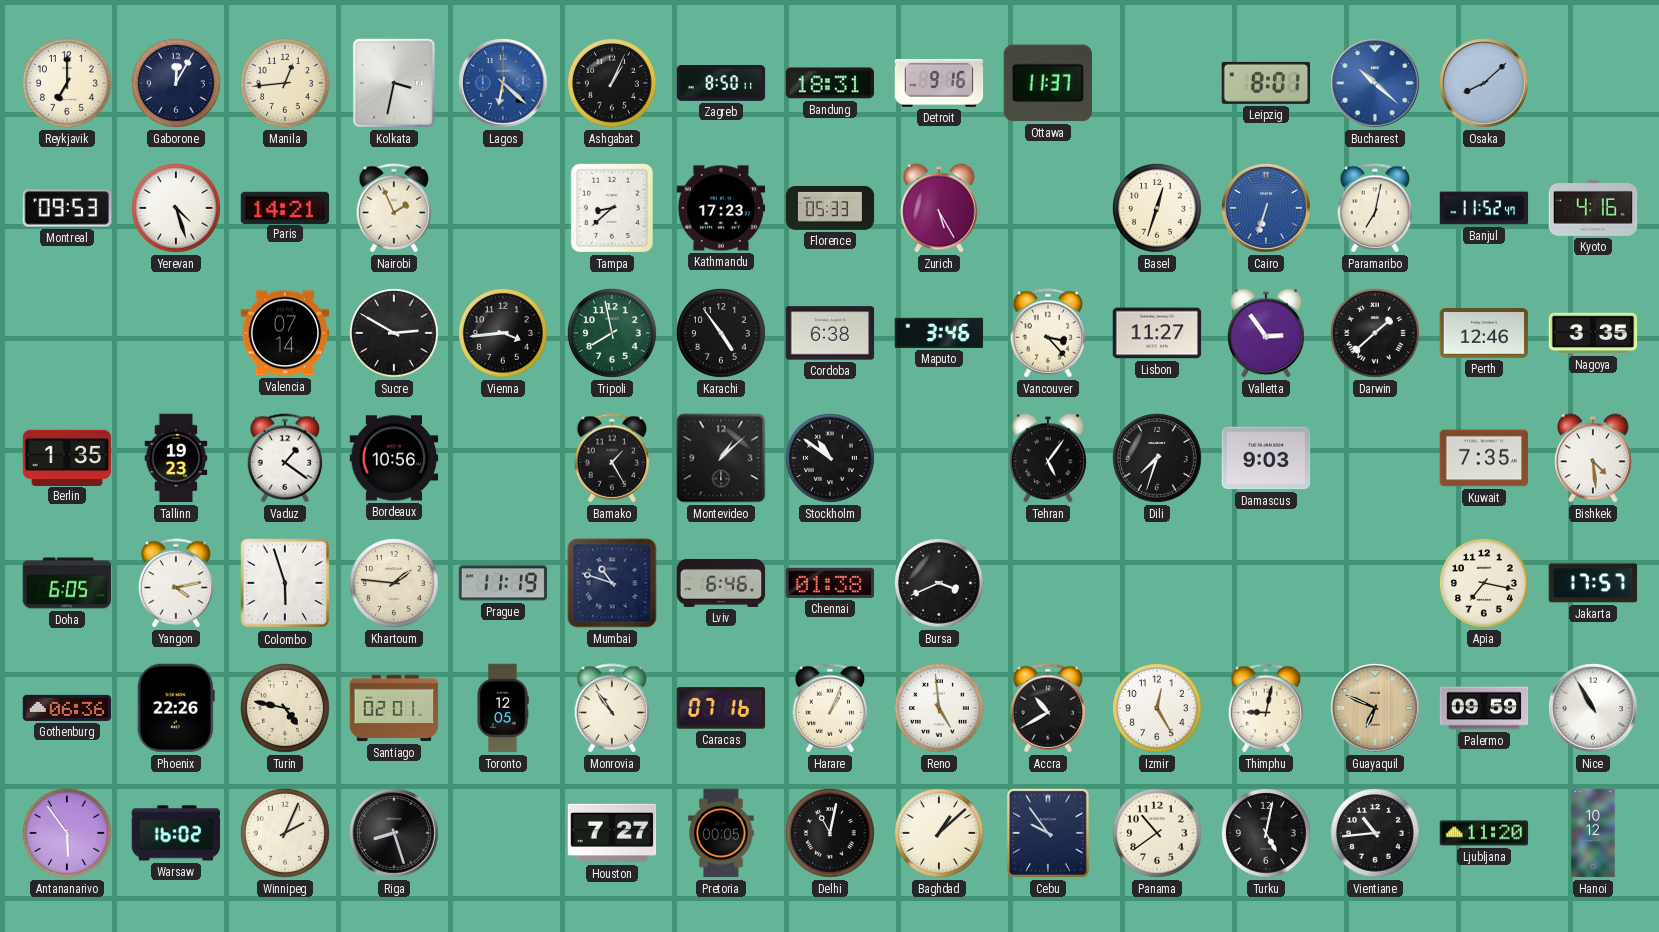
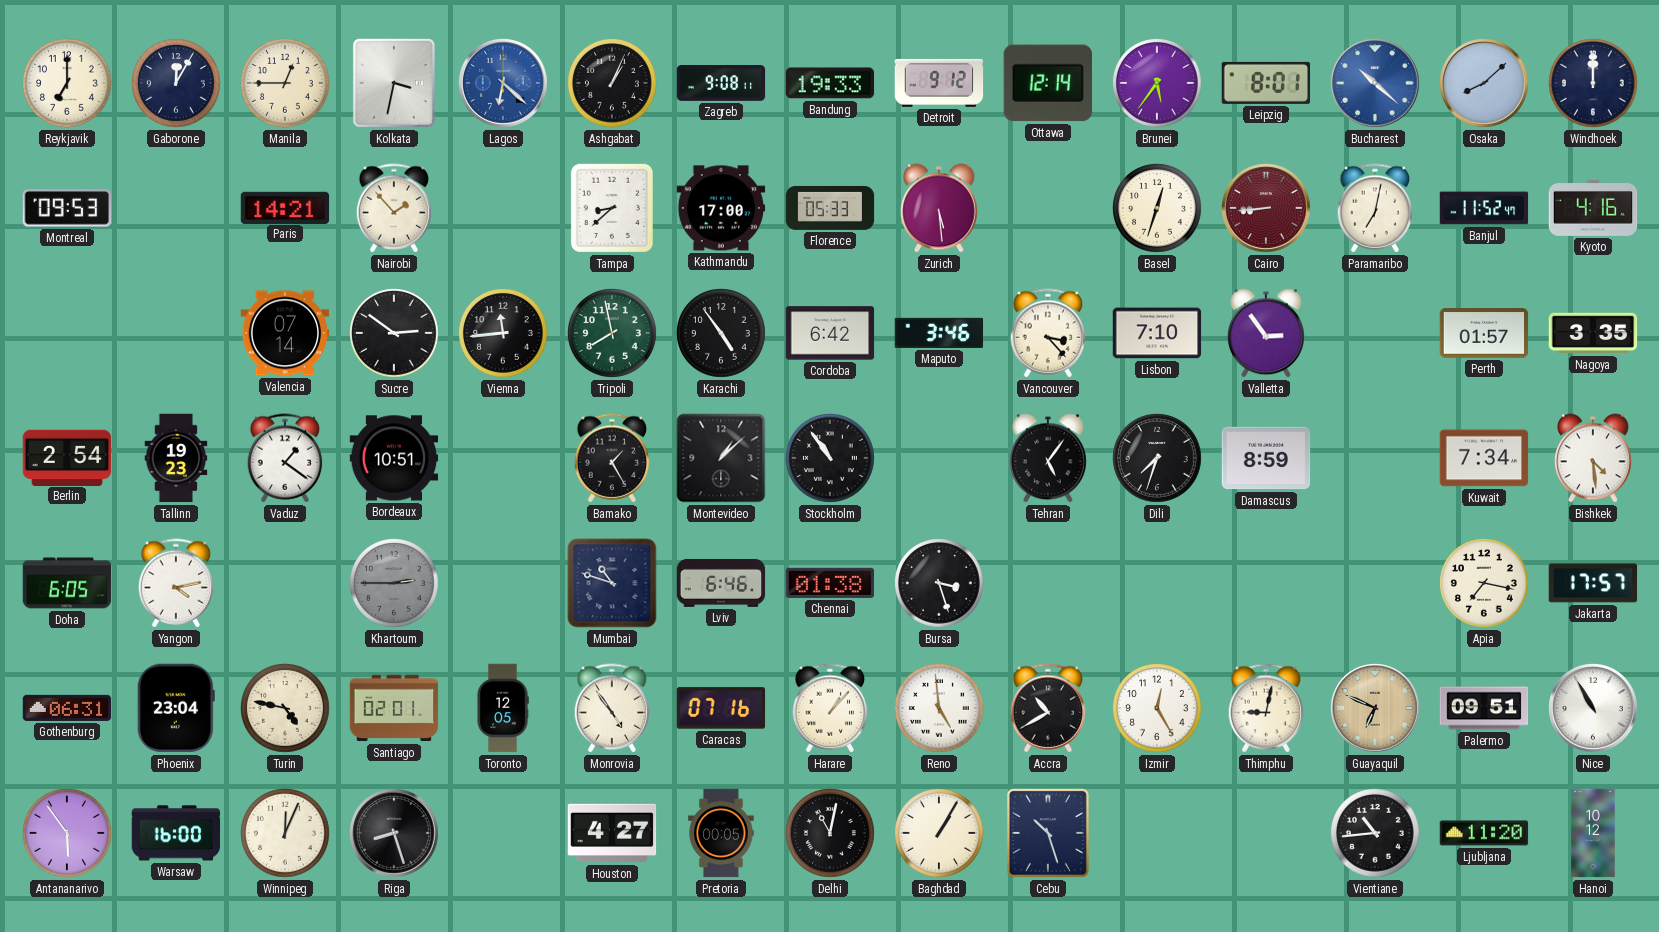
Manila: 12:44 -> 12:45
Zagreb: 8:50 -> 9:08
Bandung: 18:31 -> 19:33
Detroit: 9:16 -> 9:12
Ottawa: 11:37 -> 12:14
Brunei: none -> 5:36
Windhoek: none -> 12:00
Yerevan: 4:27 -> none
Nairobi: 1:56 -> 1:53
Kathmandu: 17:23 -> 17:00
Zurich: 5:25 -> 5:29
Cairo: 6:33 -> 8:44
Cairo dial: blue -> burgundy
Sucre: 2:50 -> 2:51
Vienna: 3:44 -> 11:44
Cordoba: 6:38 -> 6:42
Lisbon: 11:27 -> 7:10
Darwin: 1:38 -> none
Perth: 12:46 -> 01:57
Berlin: 1:35 -> 2:54
Bordeaux: 10:56 -> 10:51
Stockholm: 10:51 -> 10:54
Damascus: 9:03 -> 8:59
Kuwait: 7:35 -> 7:34
Colombo: 5:57 -> none
Khartoum: 1:46 -> 2:45
Khartoum dial: cream -> grey
Prague: 11:19 -> none
Bursa: 3:41 -> 3:27
Gothenburg: 06:36 -> 06:31
Phoenix: 22:26 -> 23:04
Monrovia: 10:54 -> 4:54
Harare: 1:04 -> 1:07
Palermo: 09:59 -> 09:51
Warsaw: 16:02 -> 16:00
Winnipeg: 2:04 -> 12:04
Houston: 7:27 -> 4:27
Baghdad: 1:08 -> 1:05
Cebu: 9:54 -> 10:27
Panama: 10:39 -> none
Turku: 5:02 -> none
